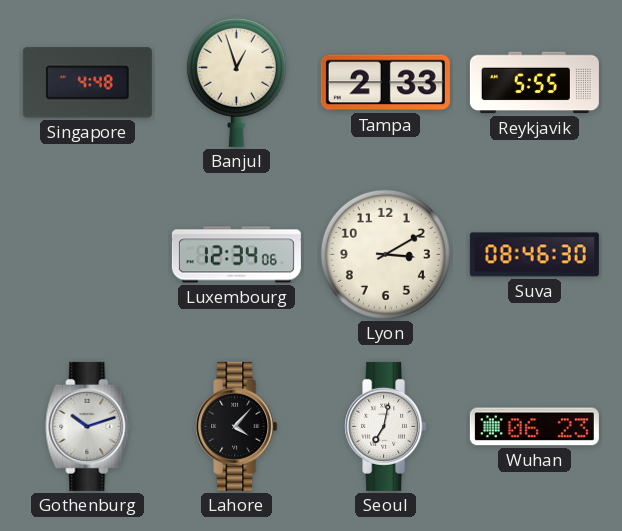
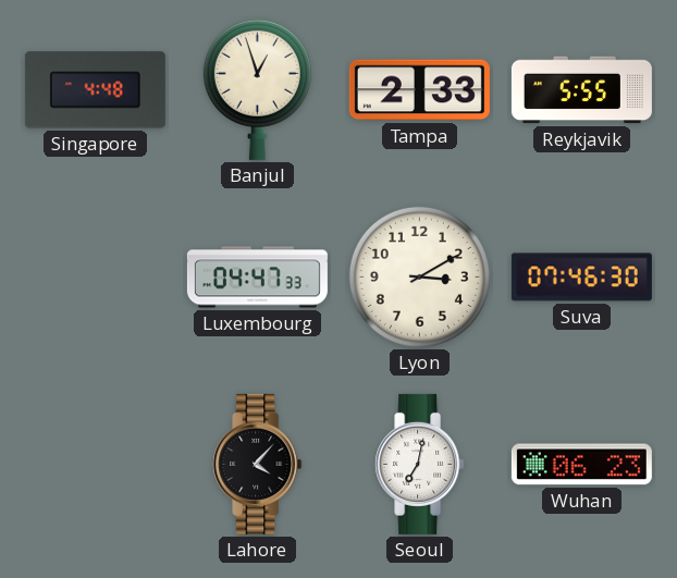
Luxembourg: 12:34 -> 04:47
Suva: 08:46 -> 07:46
Gothenburg: 10:12 -> none
